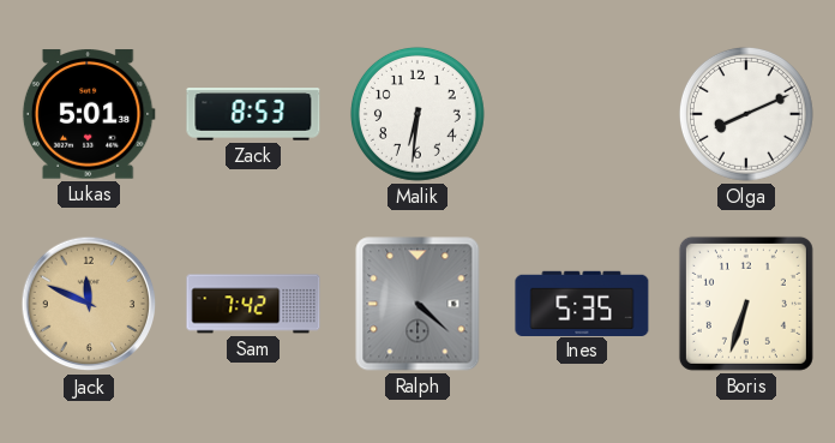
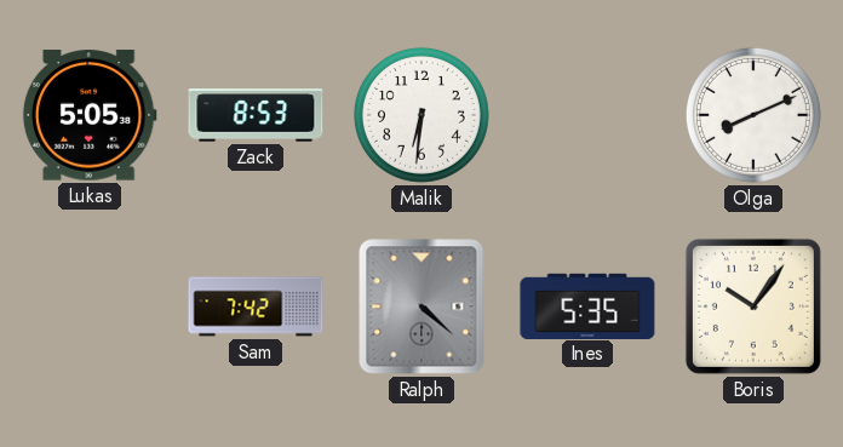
Lukas: 5:01 -> 5:05
Jack: 11:49 -> none
Boris: 6:33 -> 10:06
